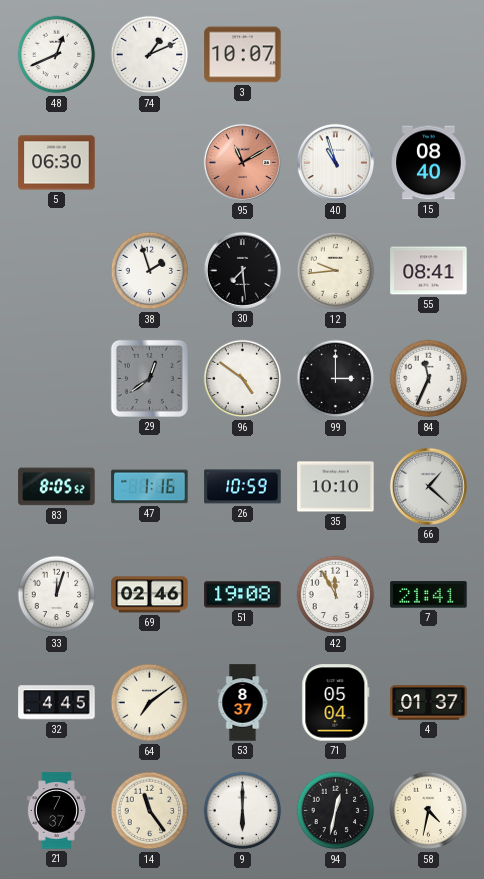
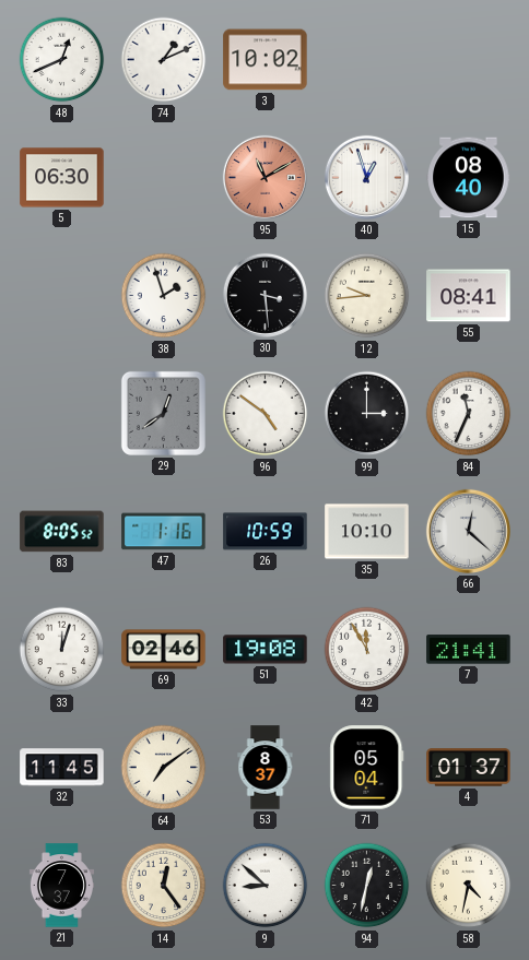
3: 10:07 -> 10:02
40: 10:57 -> 12:57
30: 7:29 -> 3:29
66: 1:22 -> 12:22
32: 4:45 -> 11:45
14: 11:24 -> 12:24
9: 6:00 -> 8:52
